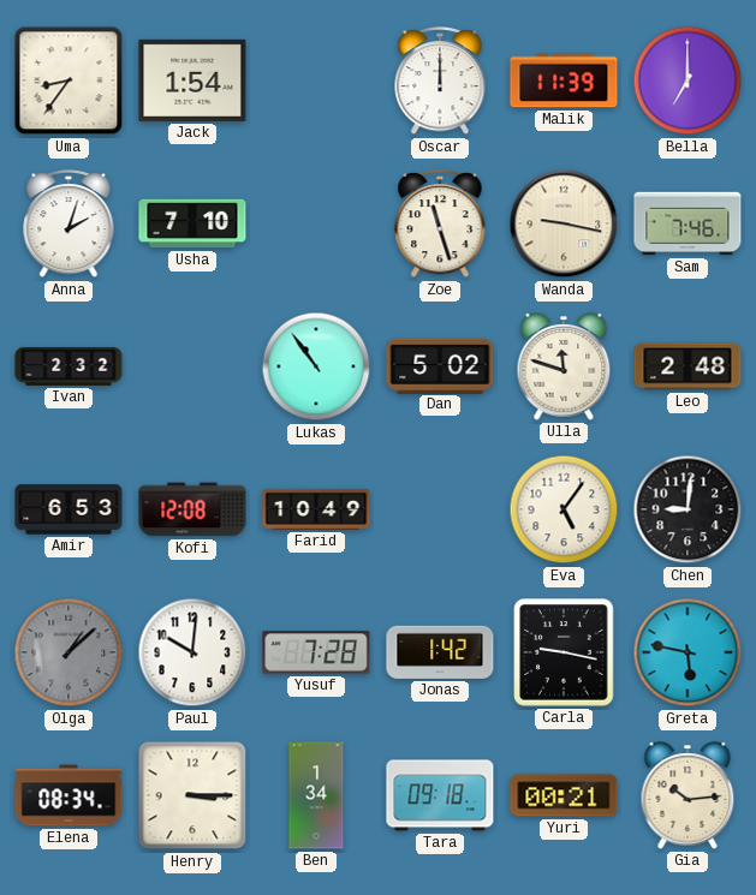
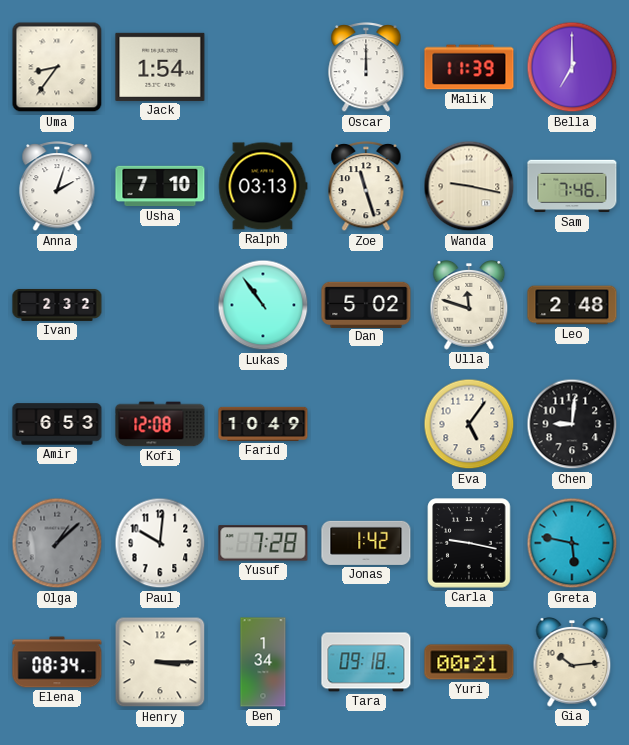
Ralph: none -> 03:13
